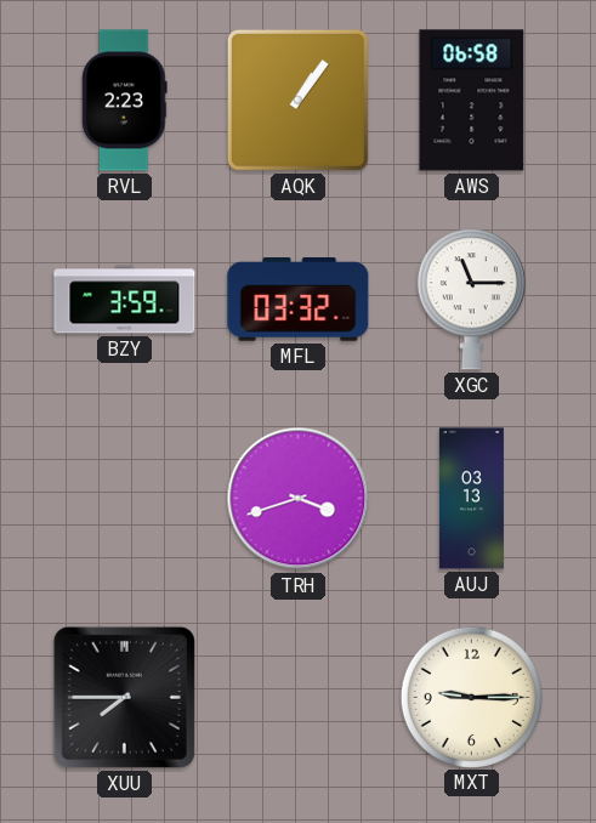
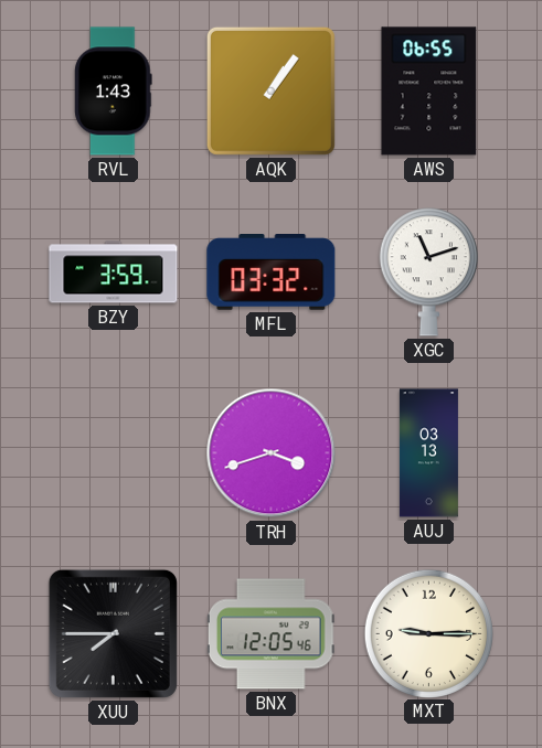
RVL: 2:23 -> 1:43
AWS: 06:58 -> 06:55
XGC: 11:15 -> 11:12
BNX: none -> 12:05
